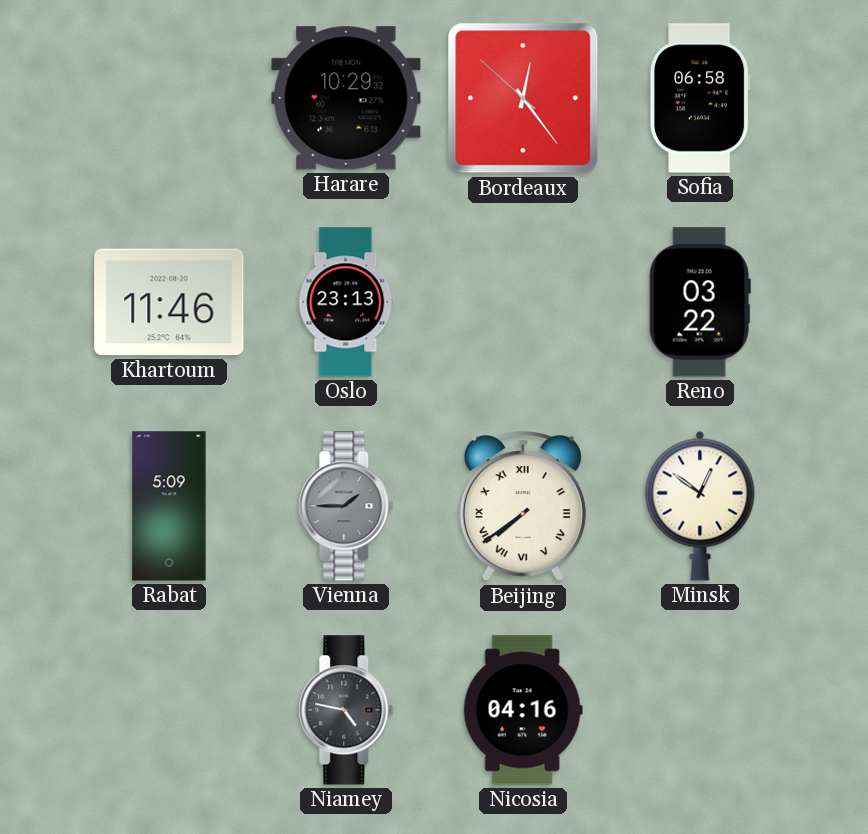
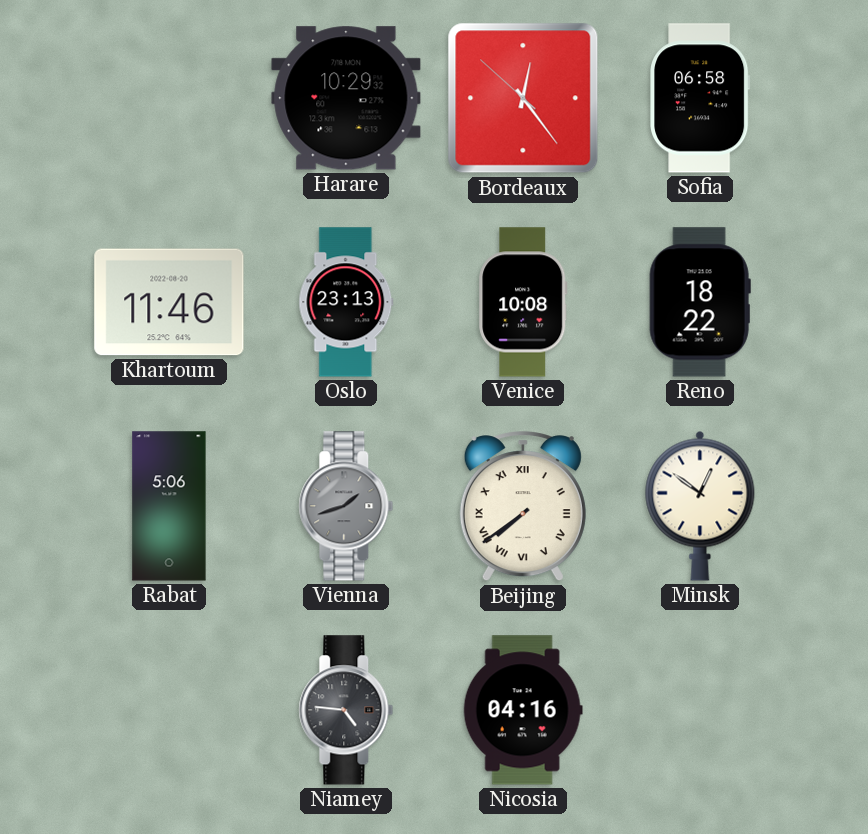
Venice: none -> 10:08
Reno: 03:22 -> 18:22
Rabat: 5:09 -> 5:06
Vienna: 1:45 -> 1:42
Niamey: 4:47 -> 4:46
